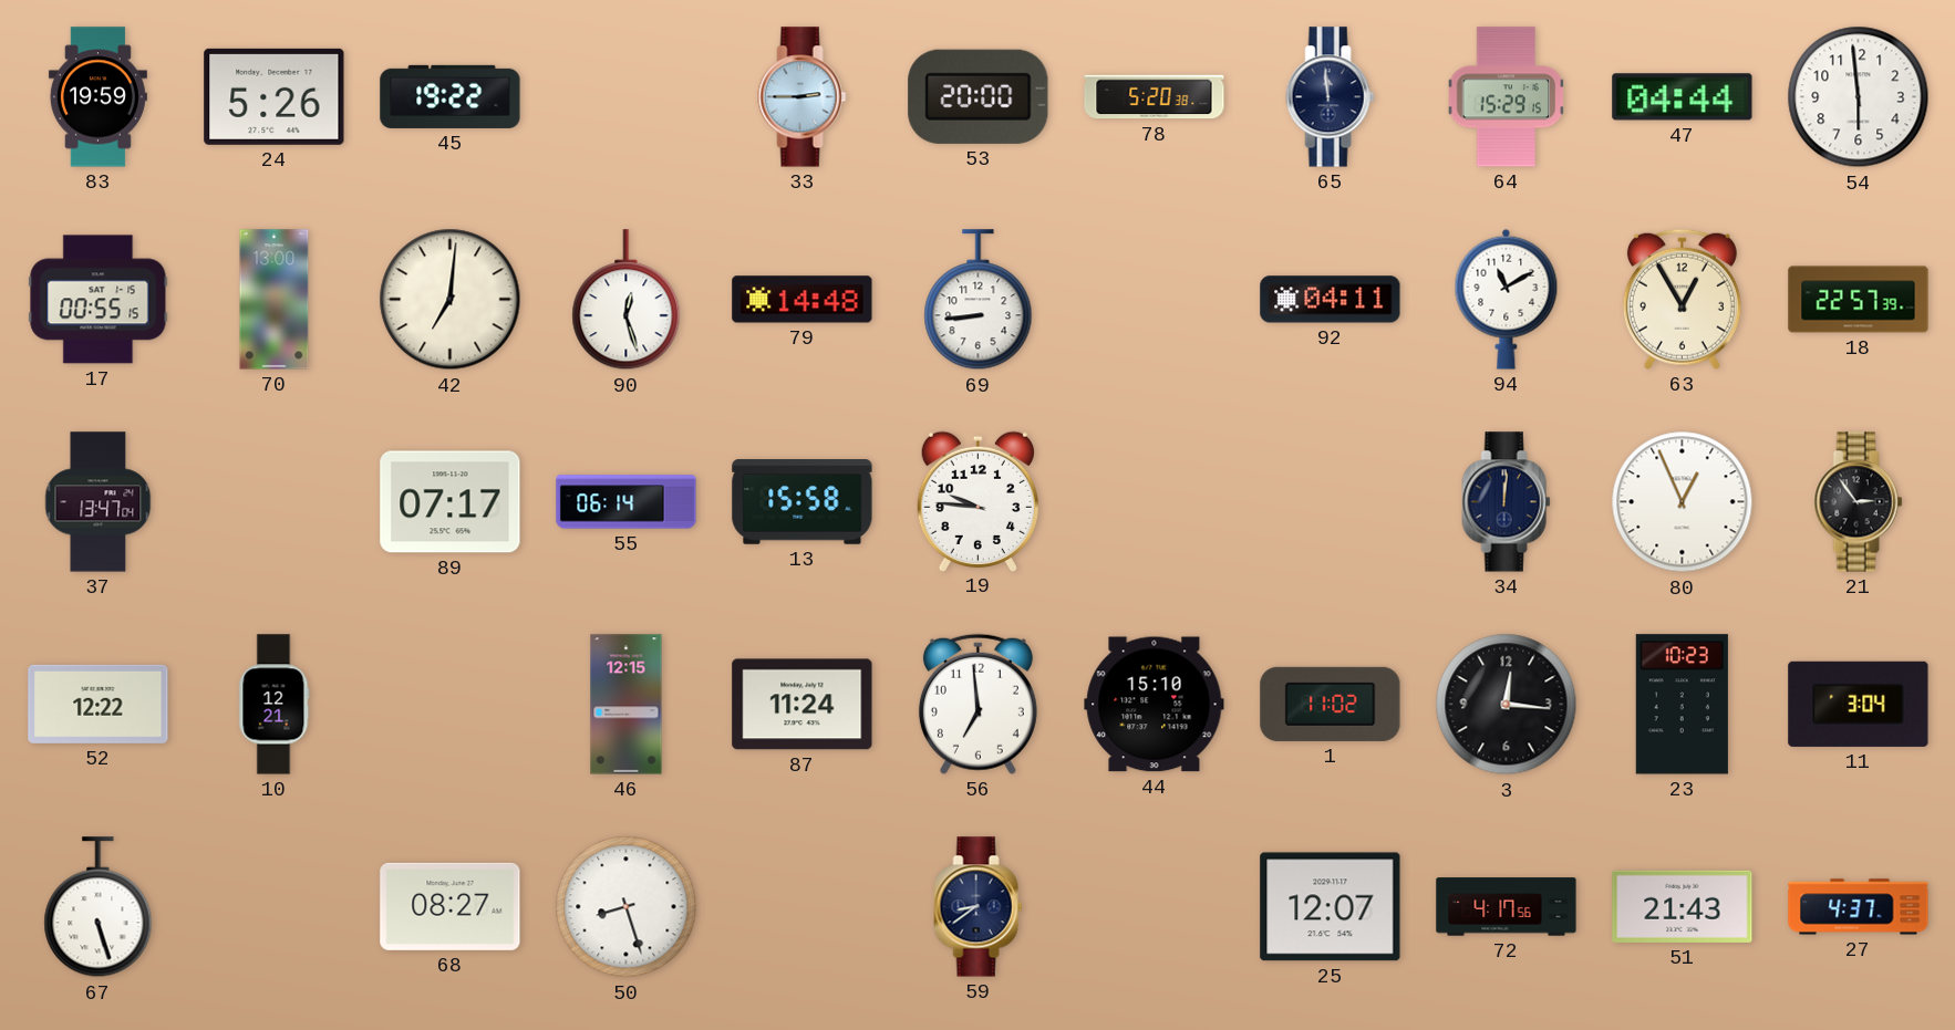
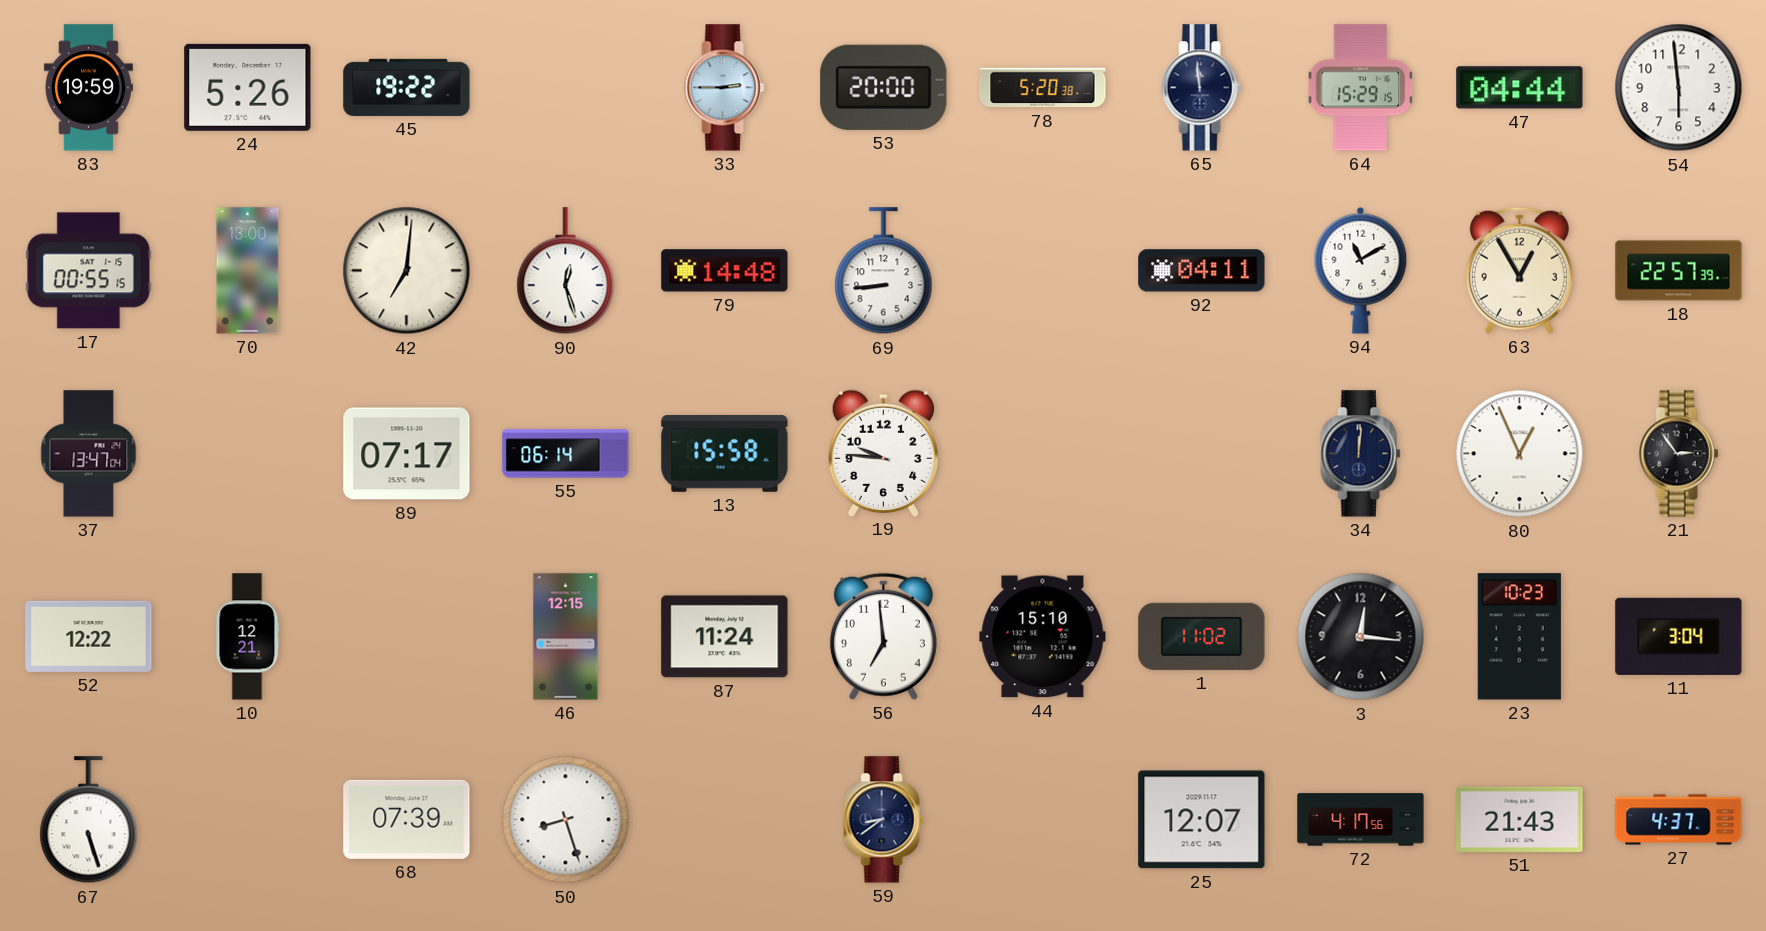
68: 08:27 -> 07:39
